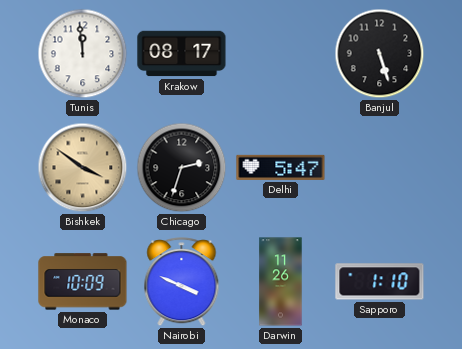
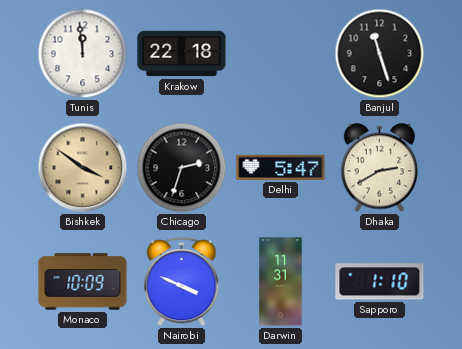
Krakow: 08:17 -> 22:18
Banjul: 5:27 -> 11:27
Dhaka: none -> 2:40
Darwin: 11:26 -> 11:31
